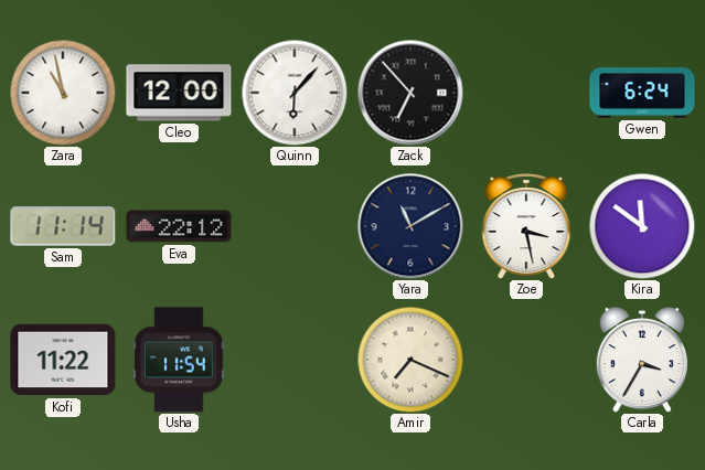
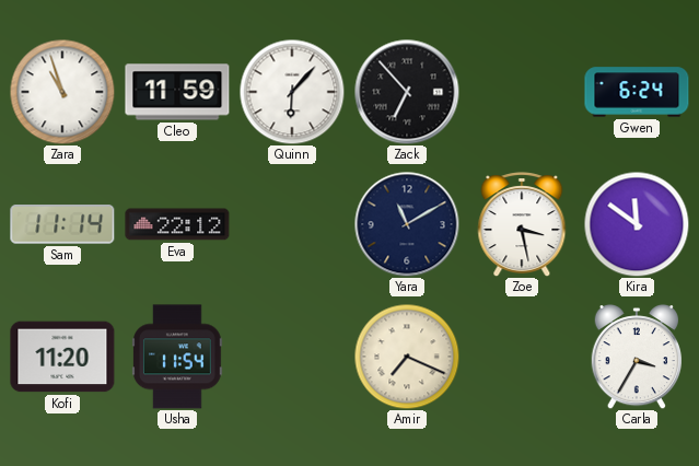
Zara: 10:58 -> 10:57
Cleo: 12:00 -> 11:59
Kofi: 11:22 -> 11:20
